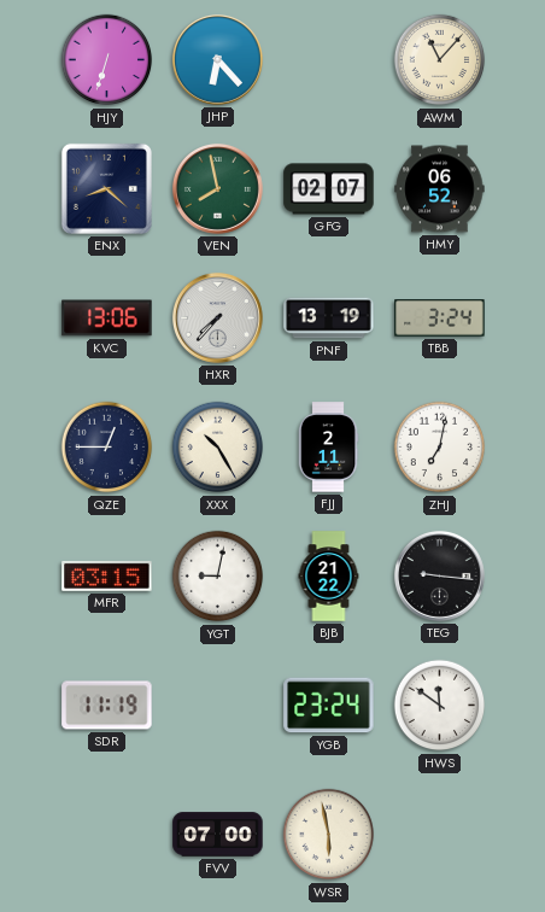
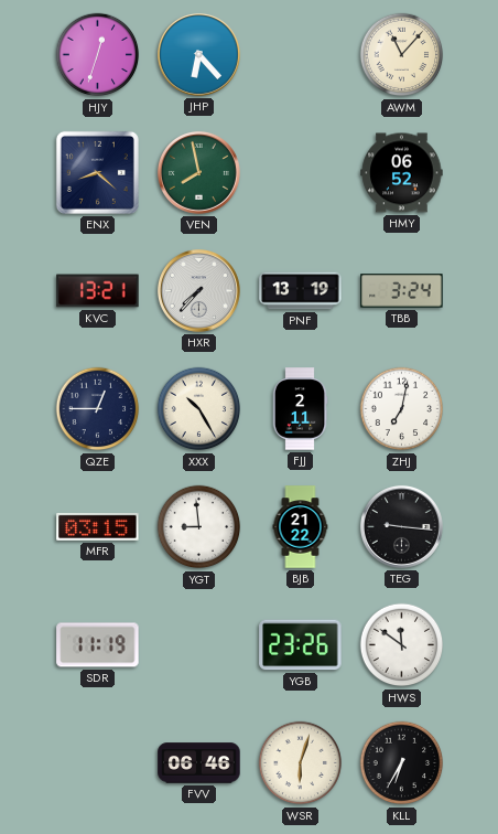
HJY: 6:33 -> 12:33
GFG: 02:07 -> none
KVC: 13:06 -> 13:21
YGT: 9:02 -> 8:59
YGB: 23:24 -> 23:26
FVV: 07:00 -> 06:46
WSR: 5:58 -> 6:03
KLL: none -> 6:35
